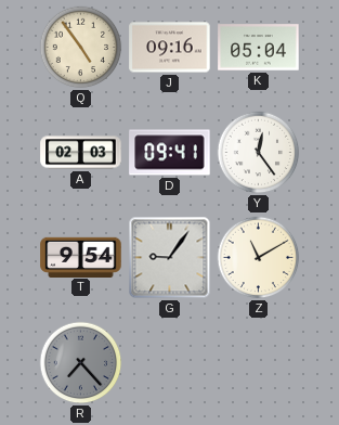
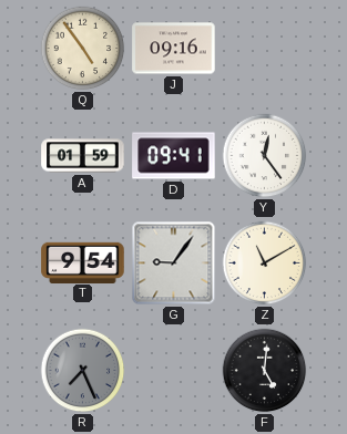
K: 05:04 -> none
A: 02:03 -> 01:59
R: 7:23 -> 7:26
F: none -> 5:01
